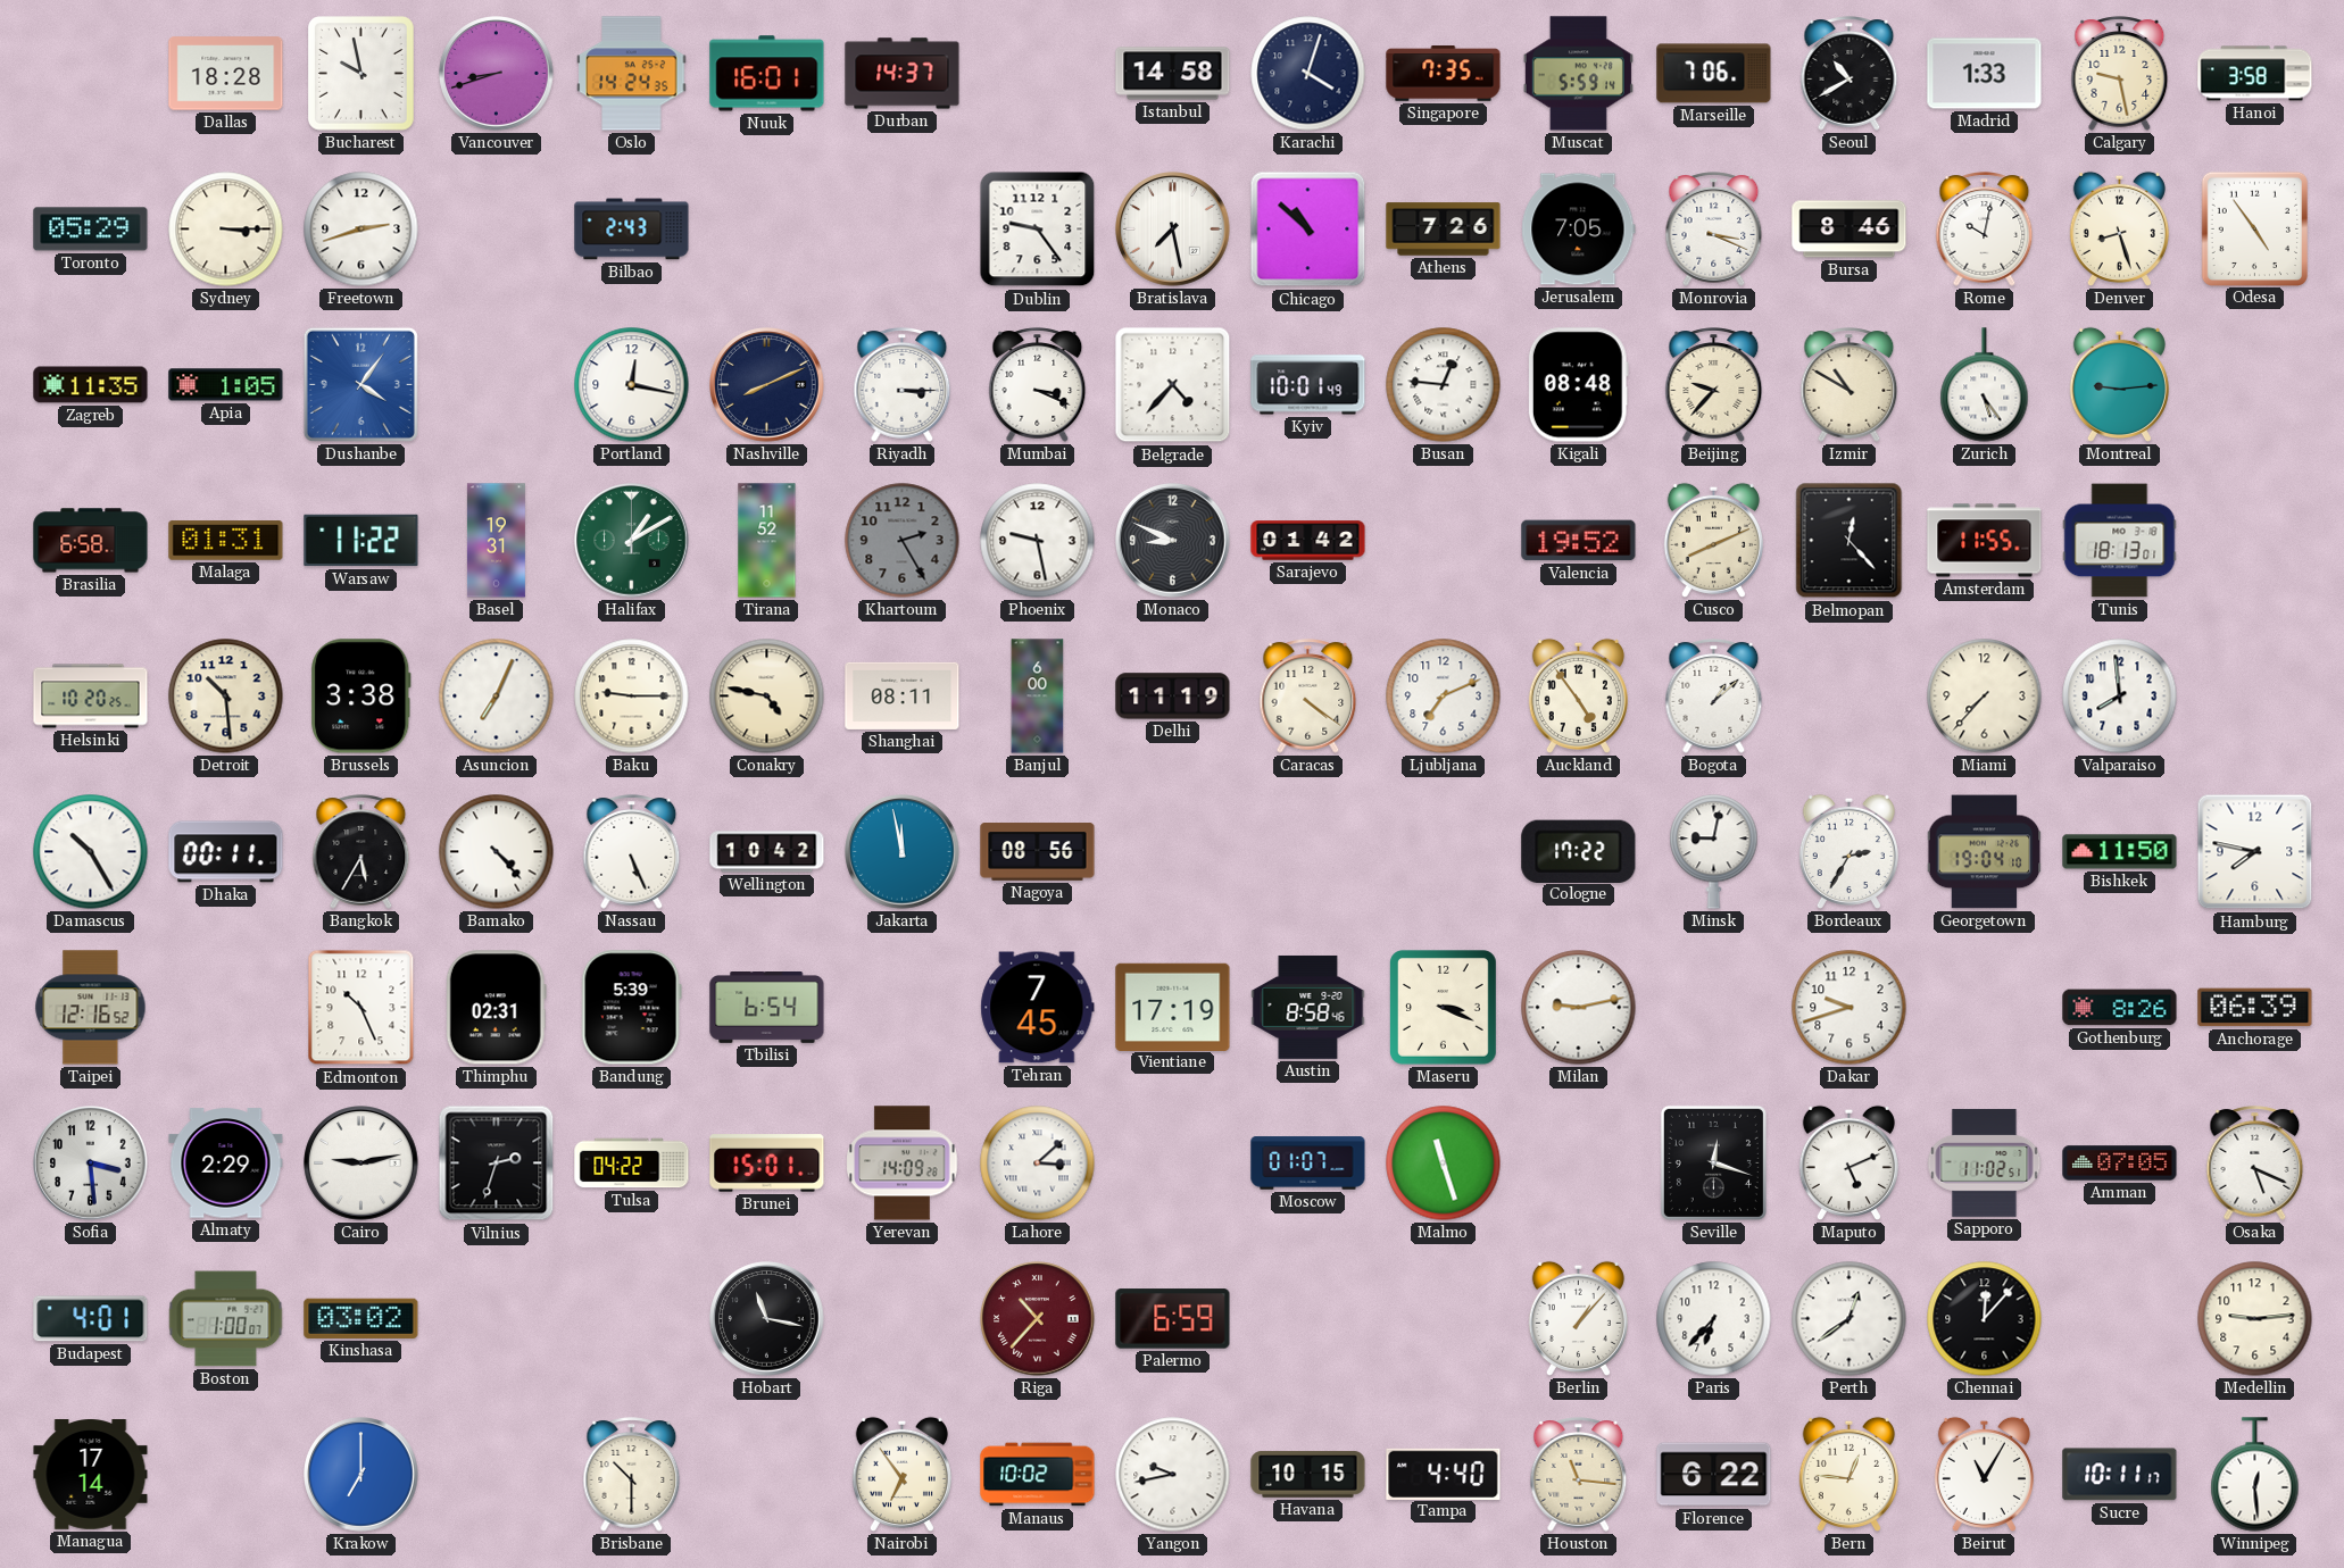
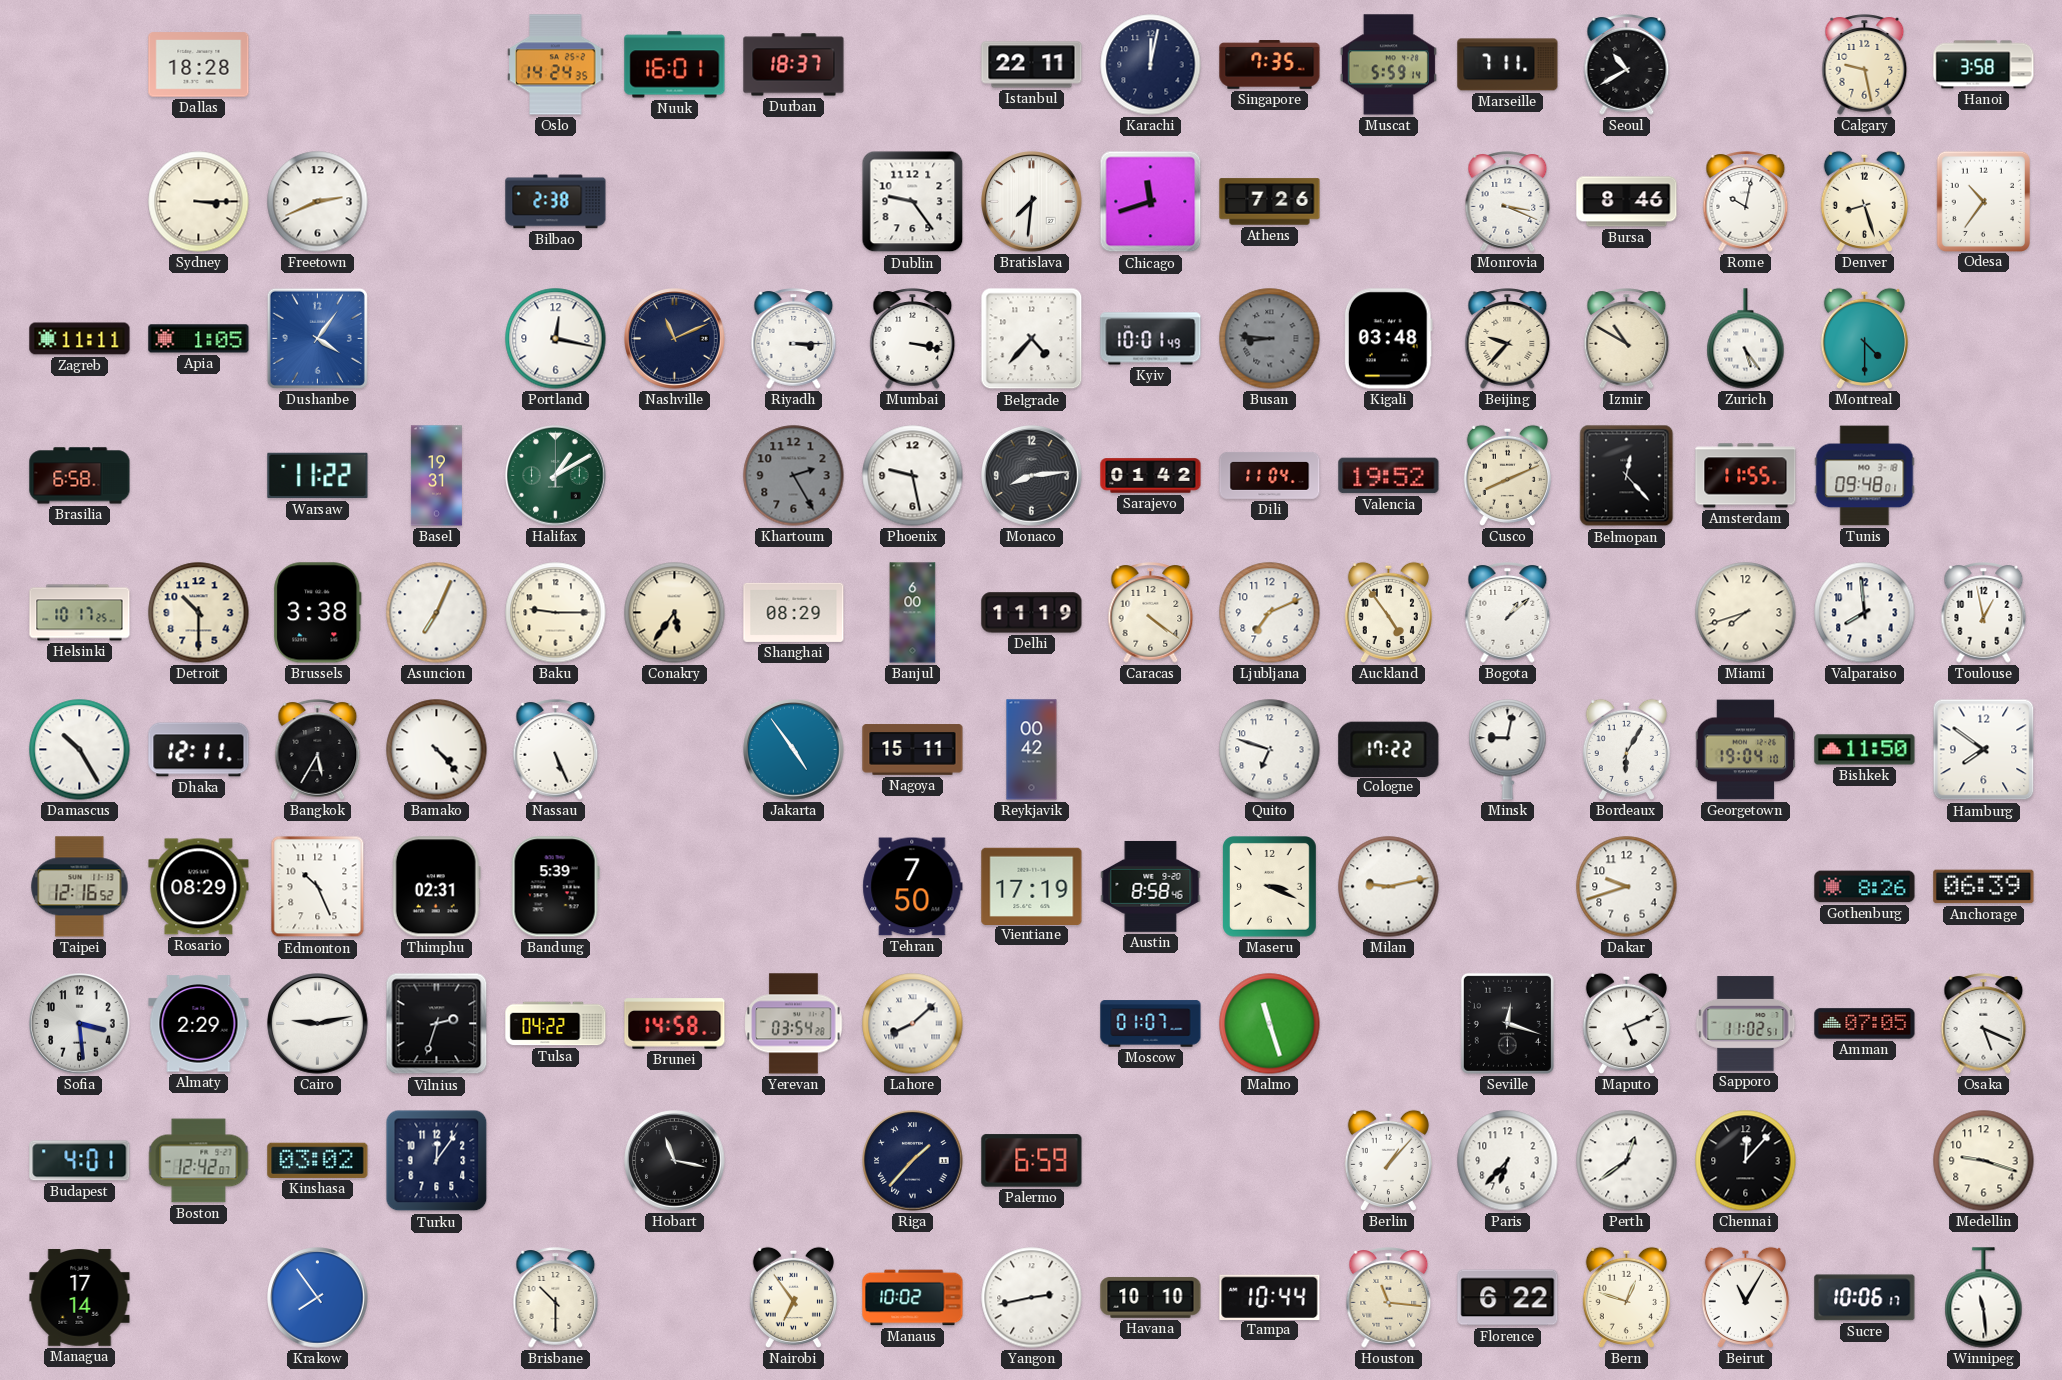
Bucharest: 9:58 -> none
Vancouver: 8:42 -> none
Durban: 14:37 -> 18:37
Istanbul: 14:58 -> 22:11
Karachi: 4:03 -> 12:02
Marseille: 7:06 -> 7:11
Madrid: 1:33 -> none
Toronto: 05:29 -> none
Freetown: 2:42 -> 2:41
Bilbao: 2:43 -> 2:38
Bratislava: 7:28 -> 7:31
Chicago: 10:52 -> 11:42
Jerusalem: 7:05 -> none
Odesa: 4:54 -> 10:36
Zagreb: 11:35 -> 11:11
Nashville: 8:11 -> 11:11
Mumbai: 3:19 -> 3:17
Busan: 12:46 -> 8:46
Busan dial: white -> grey
Kigali: 08:48 -> 03:48
Montreal: 9:14 -> 4:30
Malaga: 01:31 -> none
Tirana: 11:52 -> none
Monaco: 8:49 -> 8:14
Dili: none -> 11:04
Tunis: 18:13 -> 09:48
Helsinki: 10:20 -> 10:17
Detroit: 10:29 -> 10:30
Conakry: 4:47 -> 5:36
Shanghai: 08:11 -> 08:29
Miami: 7:37 -> 7:42
Toulouse: none -> 12:58
Dhaka: 00:11 -> 12:11
Wellington: 10:42 -> none
Jakarta: 11:58 -> 4:54
Nagoya: 08:56 -> 15:11
Reykjavik: none -> 00:42
Quito: none -> 6:48
Bordeaux: 2:35 -> 6:05
Hamburg: 7:47 -> 7:51
Rosario: none -> 08:29
Tbilisi: 6:54 -> none
Tehran: 7:45 -> 7:50
Brunei: 15:01 -> 14:58
Yerevan: 14:09 -> 03:54
Lahore: 3:08 -> 8:08
Boston: 1:00 -> 12:42
Turku: none -> 12:06
Riga: 10:37 -> 1:37
Riga dial: burgundy -> navy
Medellin: 9:14 -> 9:18
Krakow: 7:00 -> 7:54
Yangon: 9:43 -> 2:43
Havana: 10:15 -> 10:10
Tampa: 4:40 -> 10:44
Bern: 12:46 -> 12:48
Sucre: 10:11 -> 10:06
Winnipeg: 12:29 -> 11:29
